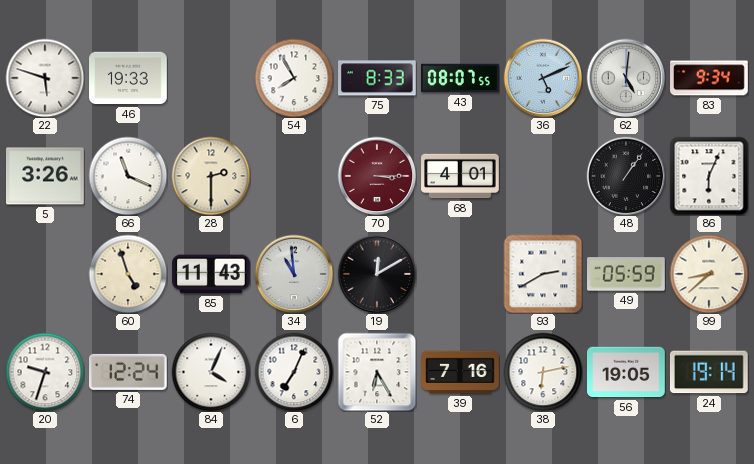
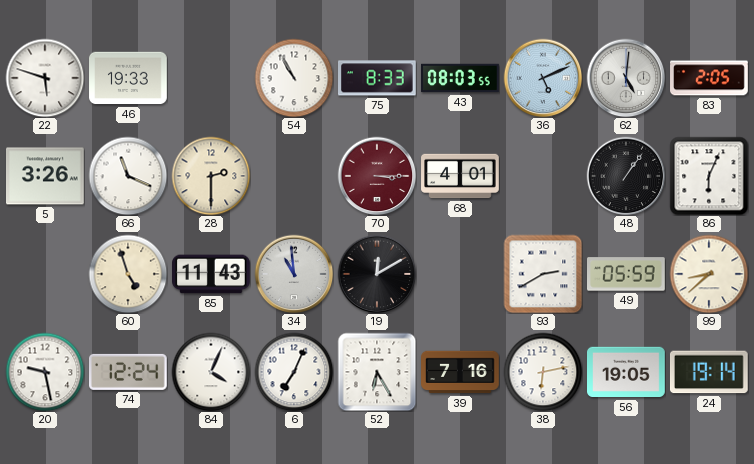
54: 7:55 -> 10:55
43: 08:07 -> 08:03
83: 9:34 -> 2:05
20: 9:33 -> 9:28
